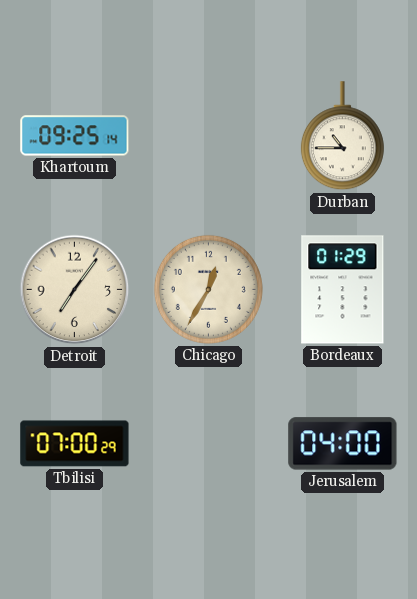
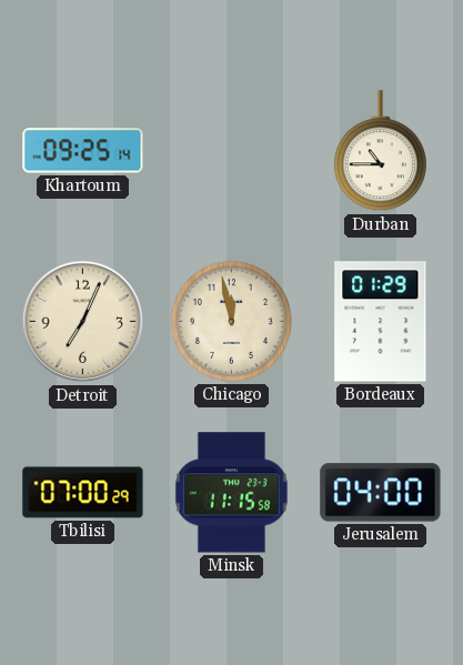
Detroit: 7:06 -> 7:04
Chicago: 12:35 -> 11:58
Minsk: none -> 11:15
